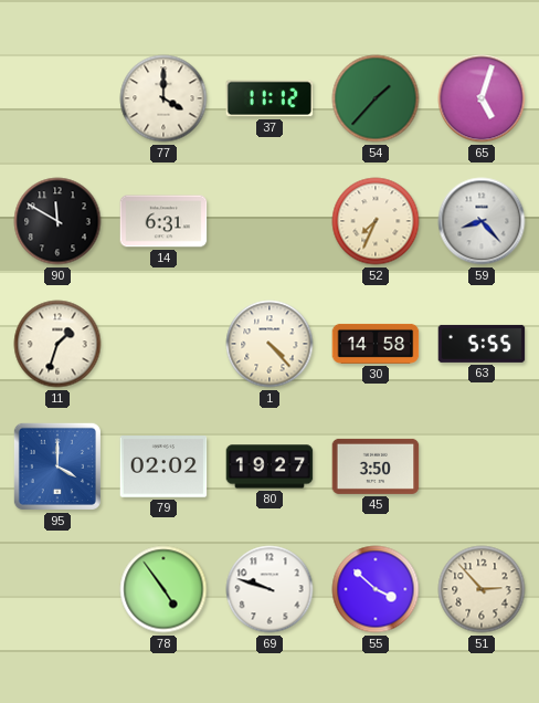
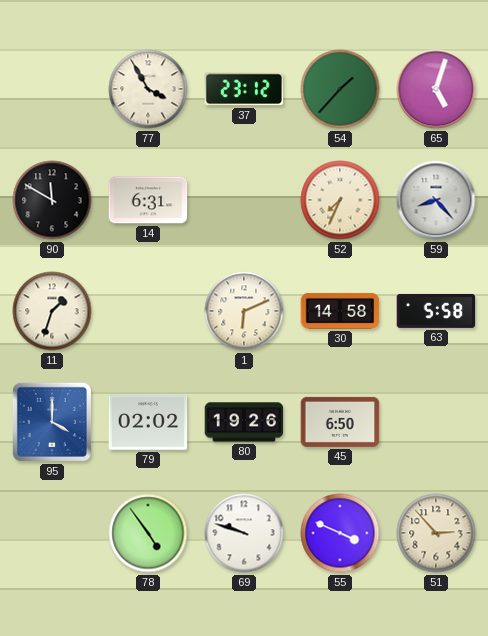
77: 4:00 -> 3:55
37: 11:12 -> 23:12
1: 4:23 -> 6:11
63: 5:55 -> 5:58
80: 19:27 -> 19:26
45: 3:50 -> 6:50
55: 3:52 -> 3:49
